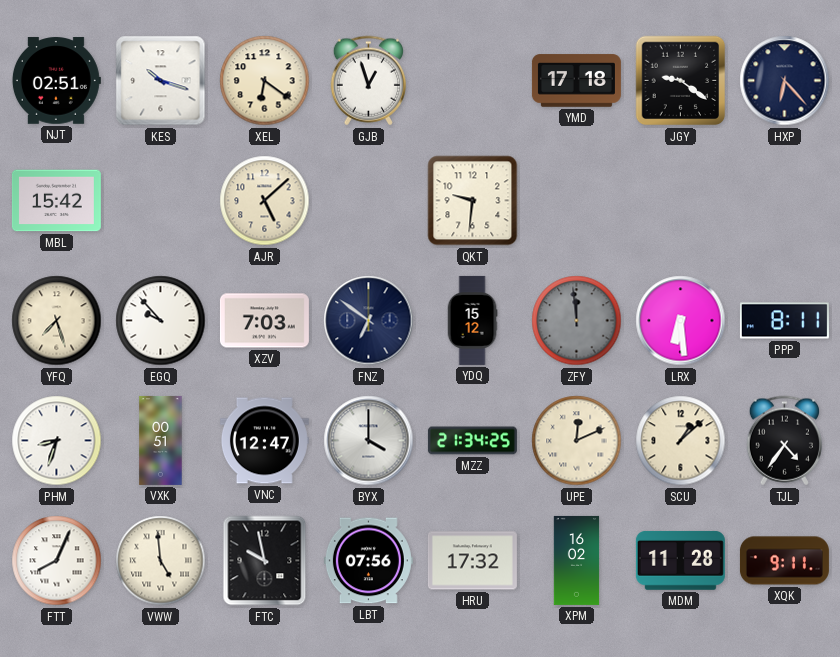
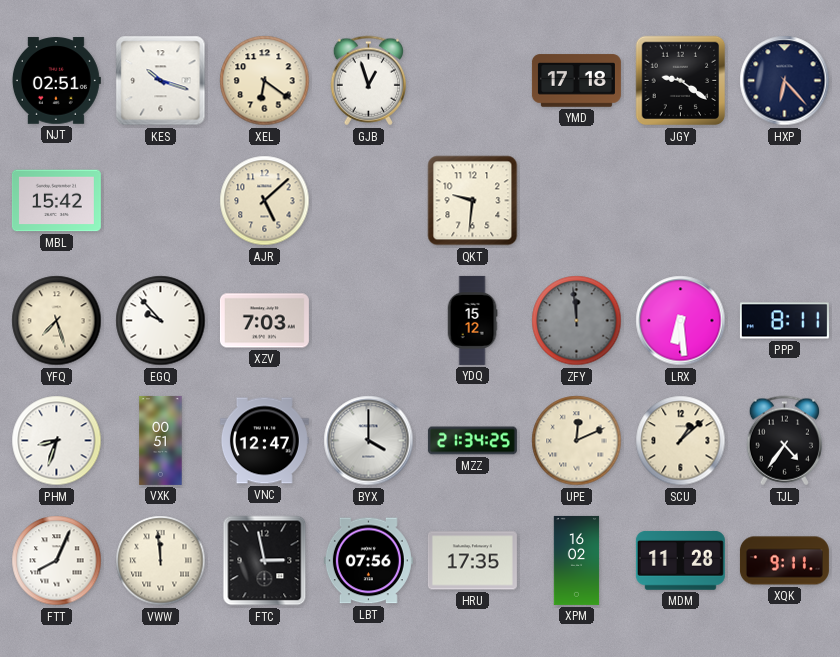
FNZ: 6:51 -> none
VWW: 4:59 -> 11:59
FTC: 9:58 -> 2:58
HRU: 17:32 -> 17:35
